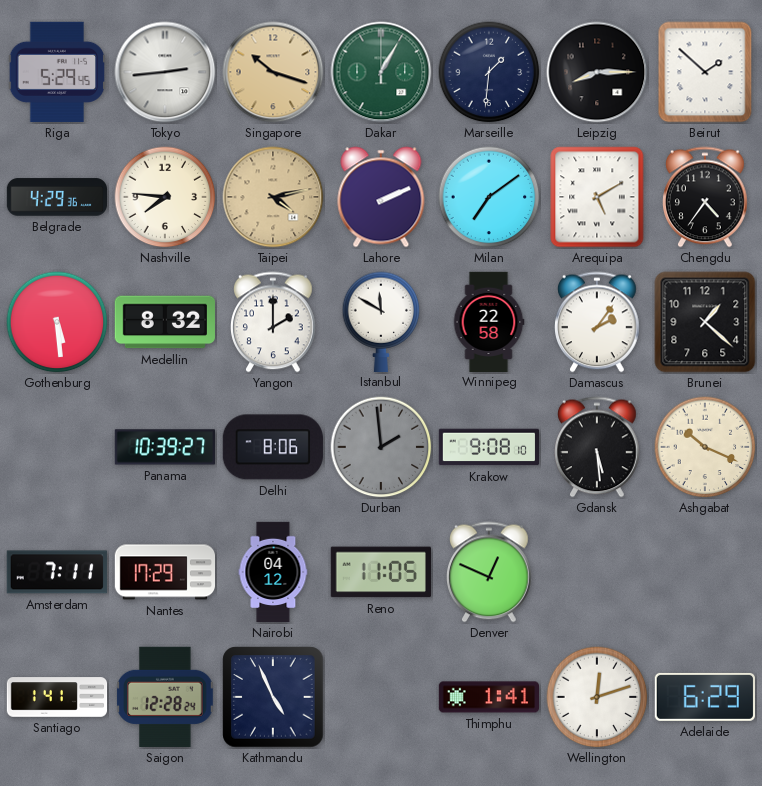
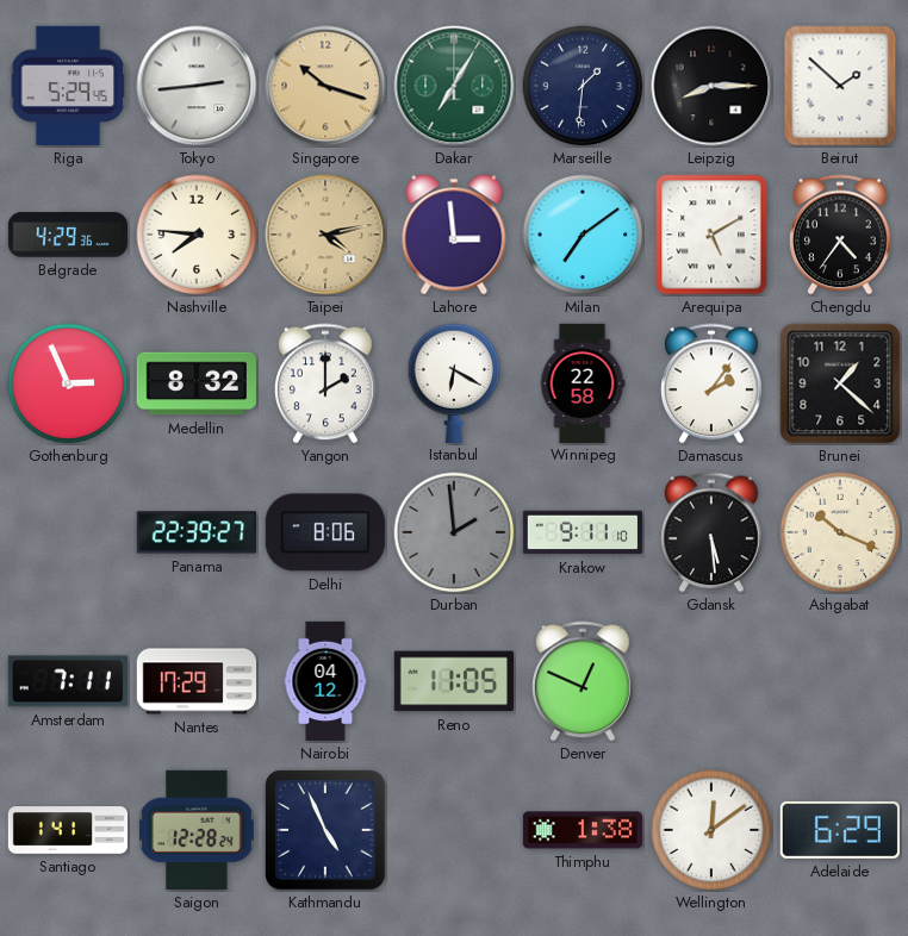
Dakar: 1:05 -> 7:05
Lahore: 2:11 -> 2:59
Gothenburg: 5:29 -> 2:56
Istanbul: 11:50 -> 6:20
Panama: 10:39 -> 22:39
Krakow: 9:08 -> 9:11
Thimphu: 1:41 -> 1:38
Wellington: 12:12 -> 12:09
